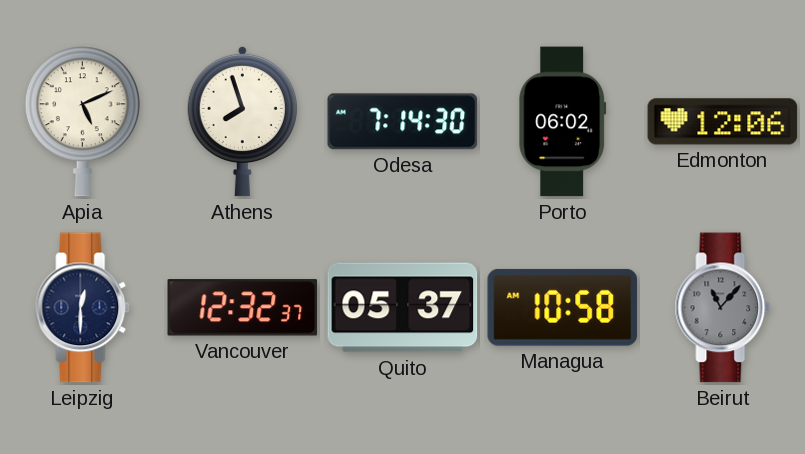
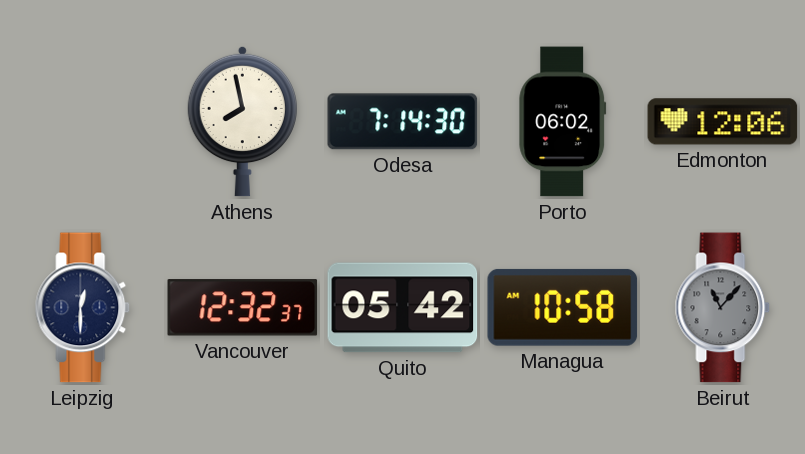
Apia: 5:11 -> none
Athens: 7:57 -> 7:58
Quito: 05:37 -> 05:42
